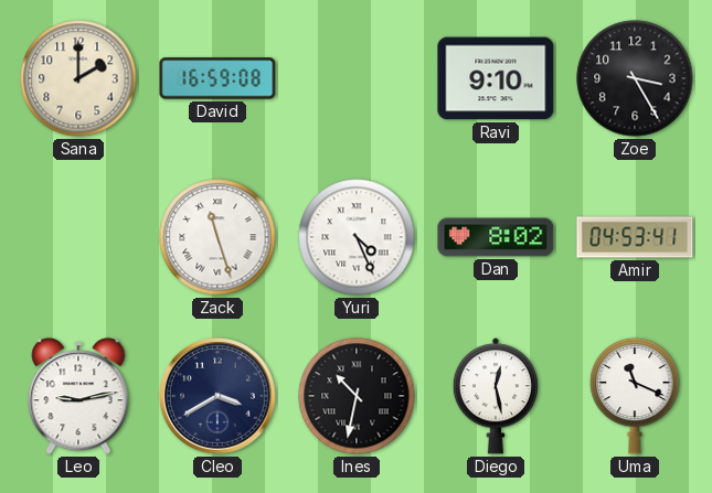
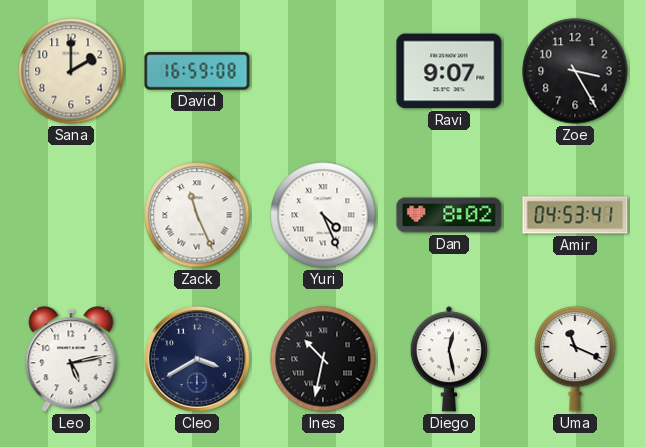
Ravi: 9:10 -> 9:07
Zack: 11:27 -> 11:26
Leo: 9:13 -> 5:13
